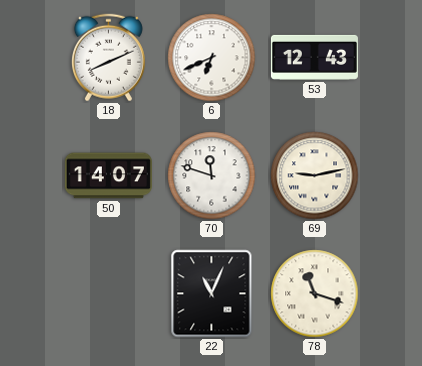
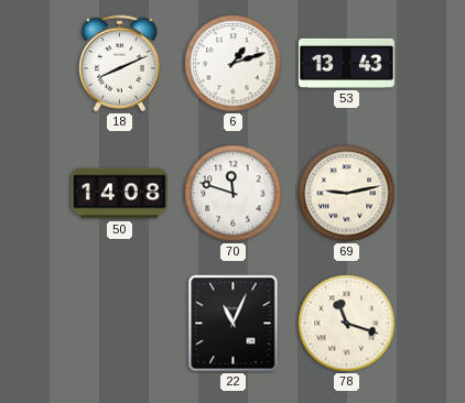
6: 6:41 -> 1:12
53: 12:43 -> 13:43
50: 14:07 -> 14:08
